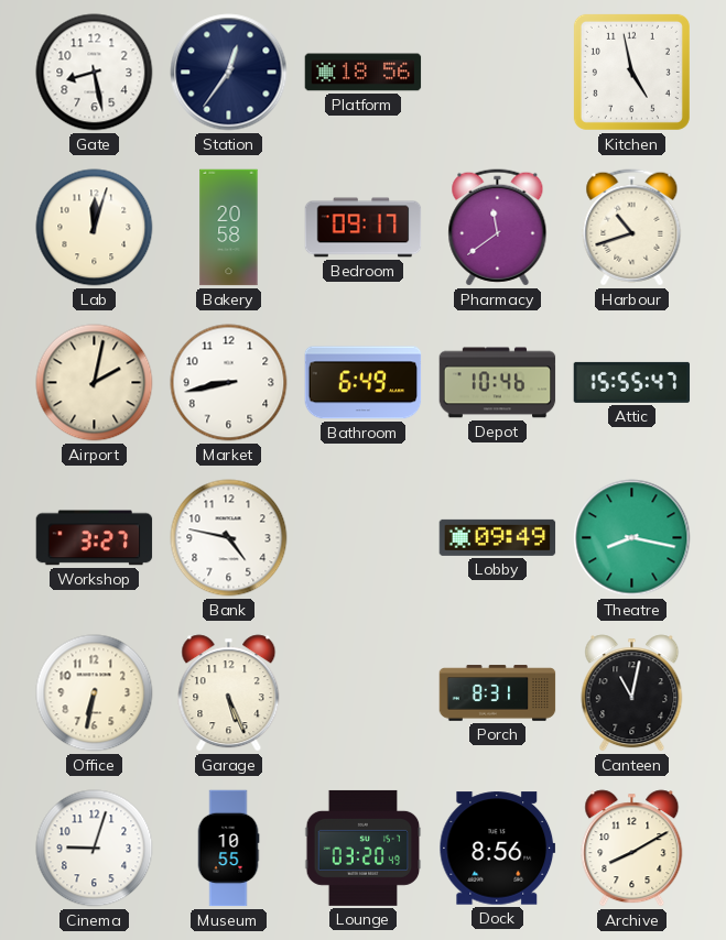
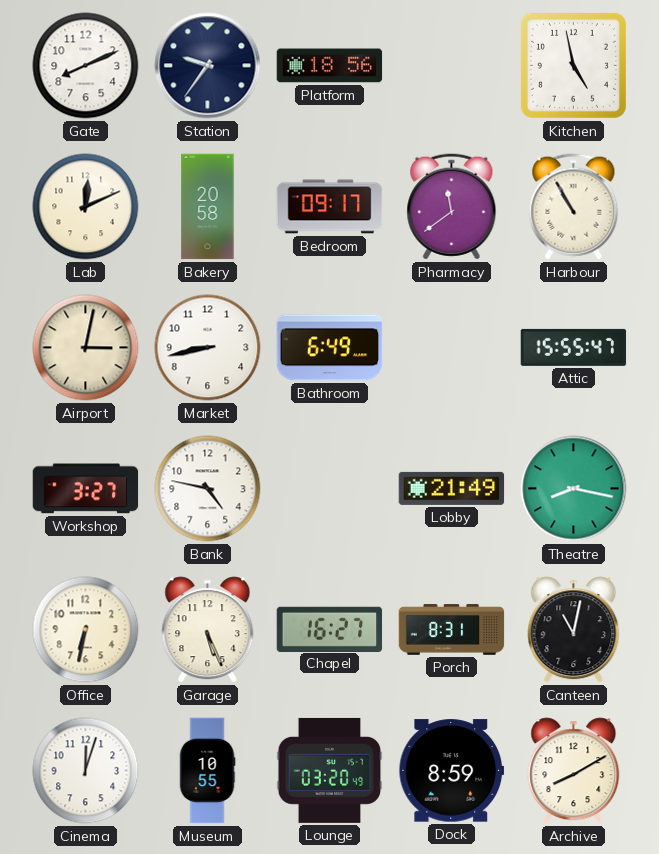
Gate: 8:28 -> 8:11
Station: 12:36 -> 9:36
Lab: 12:03 -> 12:11
Harbour: 10:42 -> 10:55
Airport: 2:02 -> 3:02
Depot: 10:46 -> none
Lobby: 09:49 -> 21:49
Chapel: none -> 16:27
Cinema: 9:03 -> 12:03
Dock: 8:56 -> 8:59
